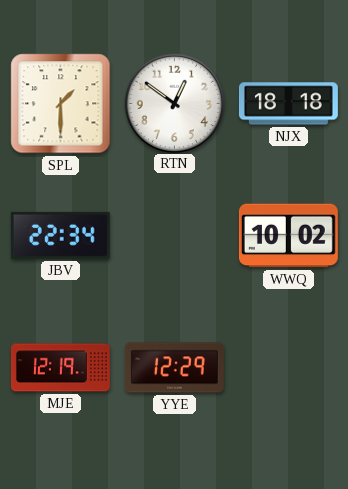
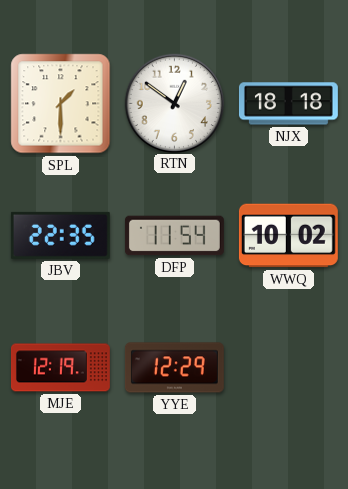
JBV: 22:34 -> 22:35
DFP: none -> 11:54
